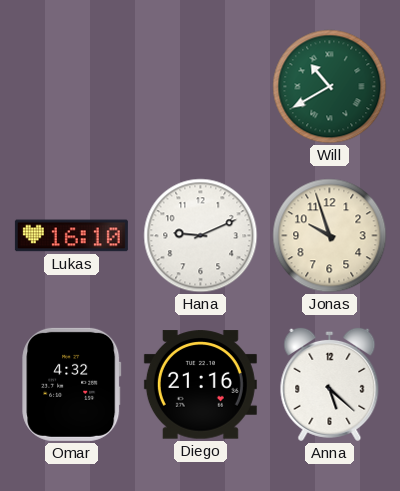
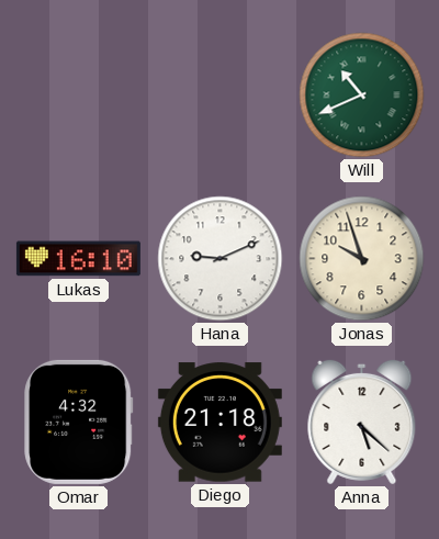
Will: 10:40 -> 10:41
Diego: 21:16 -> 21:18
